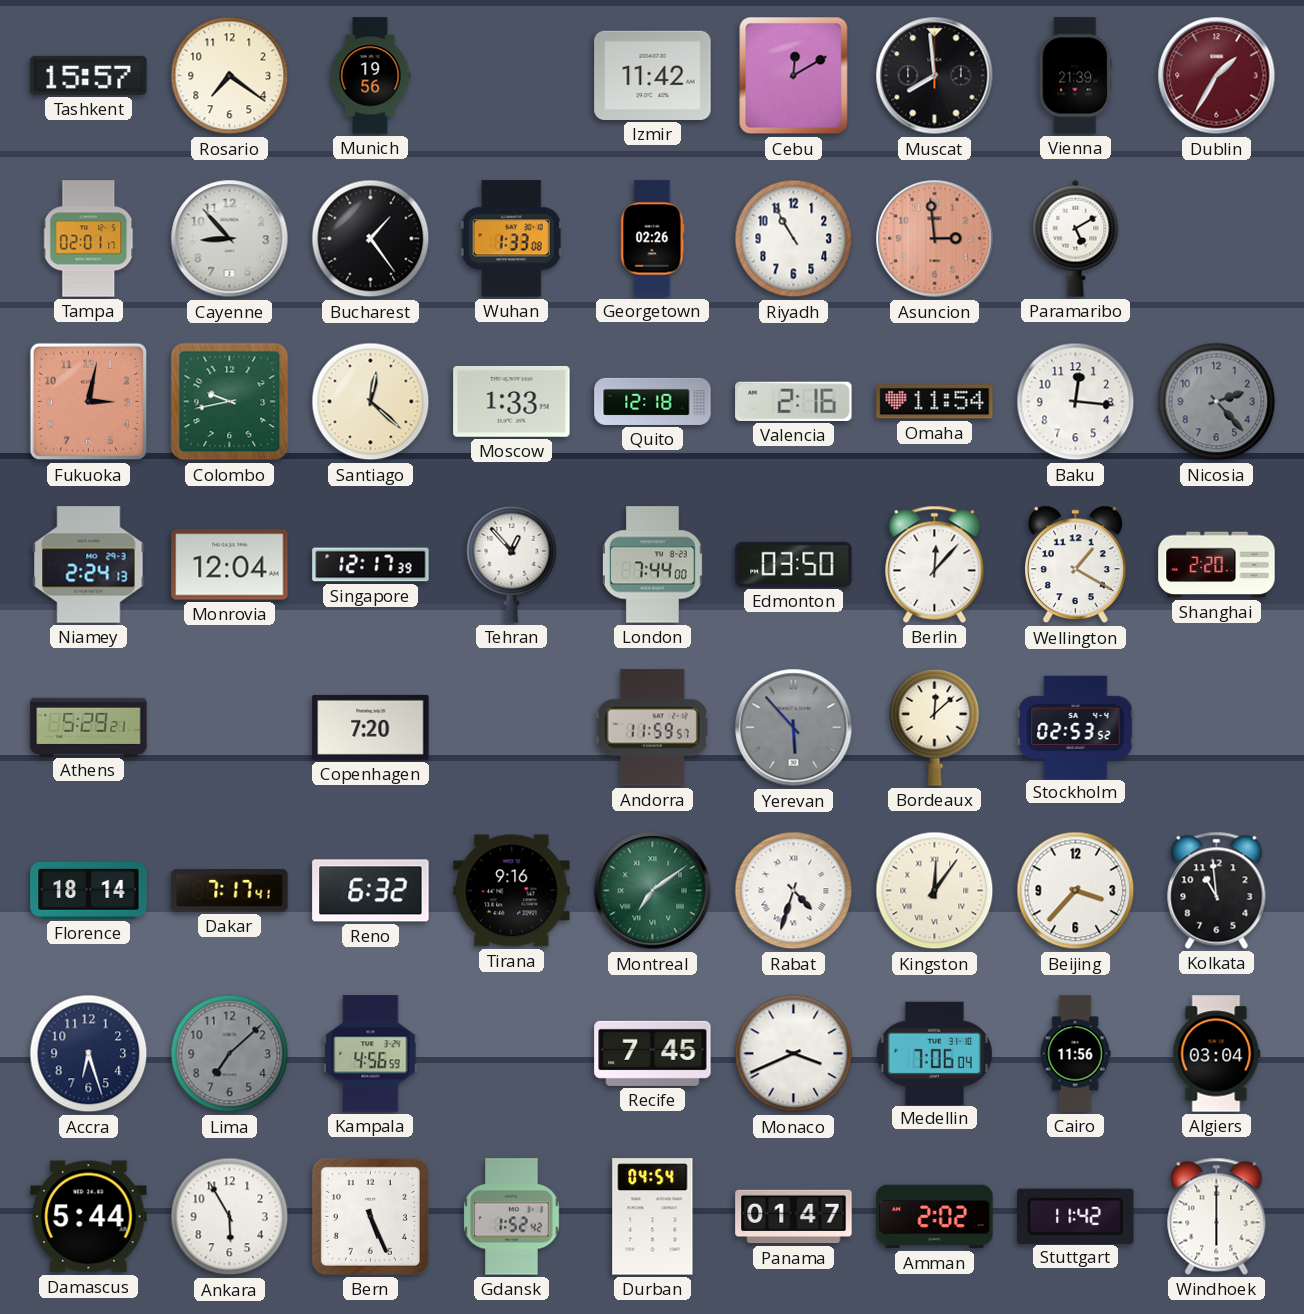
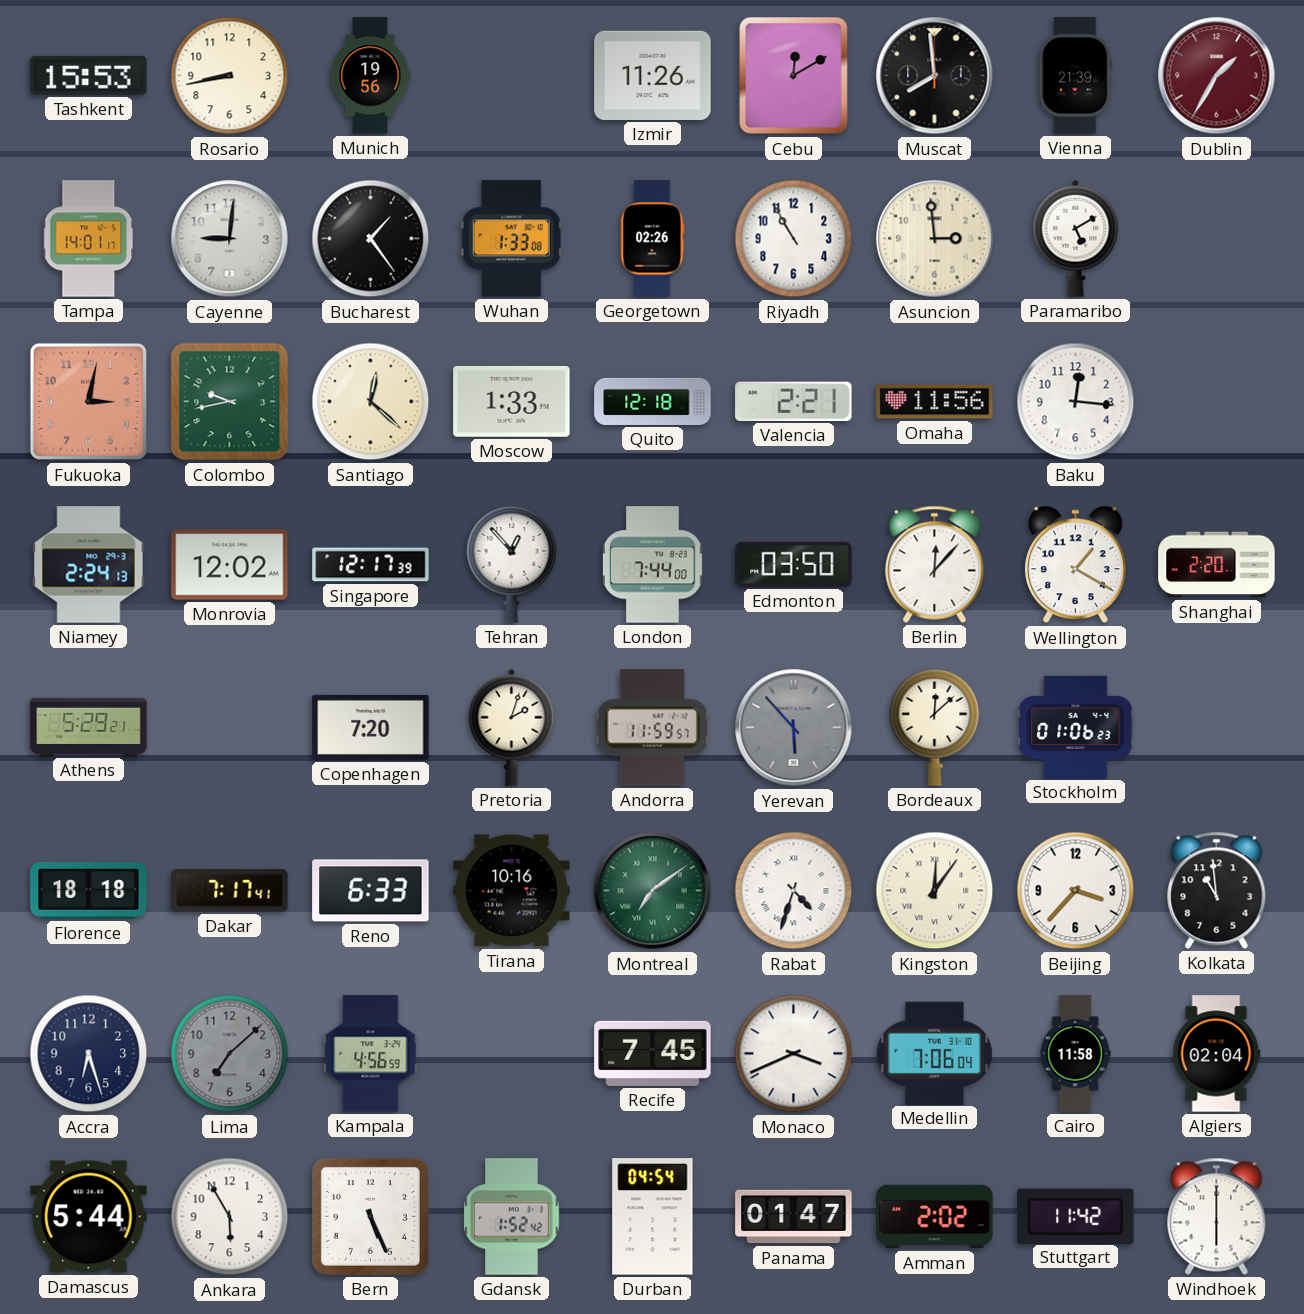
Tashkent: 15:57 -> 15:53
Rosario: 7:21 -> 8:43
Izmir: 11:42 -> 11:26
Tampa: 02:01 -> 14:01
Cayenne: 8:53 -> 9:01
Asuncion dial: salmon -> cream
Valencia: 2:16 -> 2:21
Omaha: 11:54 -> 11:56
Nicosia: 2:23 -> none
Monrovia: 12:04 -> 12:02
Pretoria: none -> 2:03
Stockholm: 02:53 -> 01:06
Florence: 18:14 -> 18:18
Reno: 6:32 -> 6:33
Tirana: 9:16 -> 10:16
Cairo: 11:56 -> 11:58
Algiers: 03:04 -> 02:04
